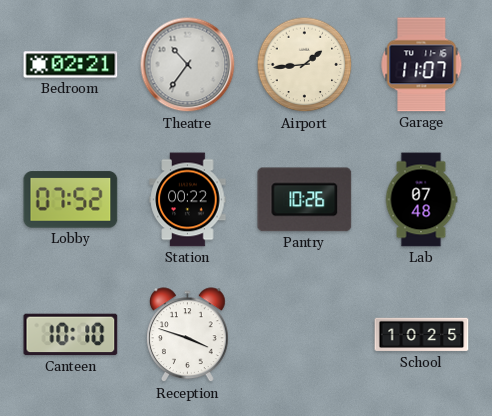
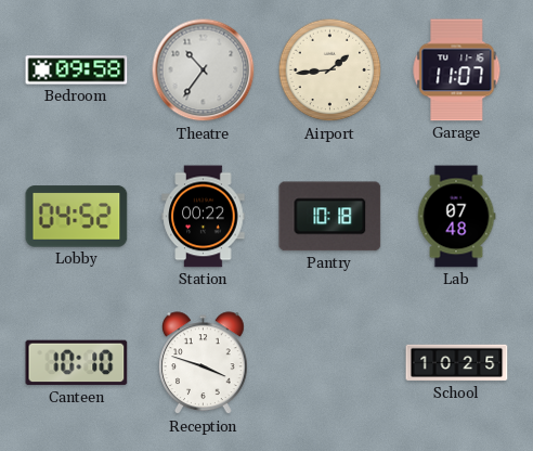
Bedroom: 02:21 -> 09:58
Lobby: 07:52 -> 04:52
Pantry: 10:26 -> 10:18
